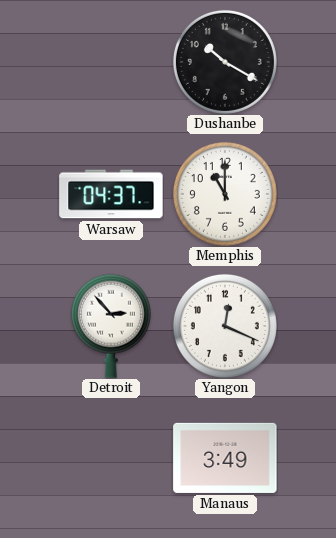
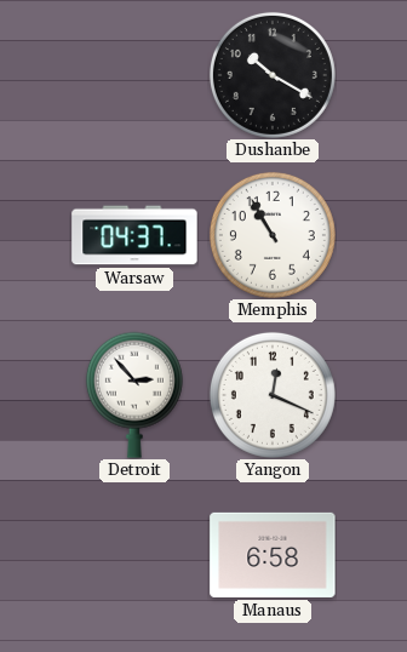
Memphis: 11:00 -> 10:55
Manaus: 3:49 -> 6:58
